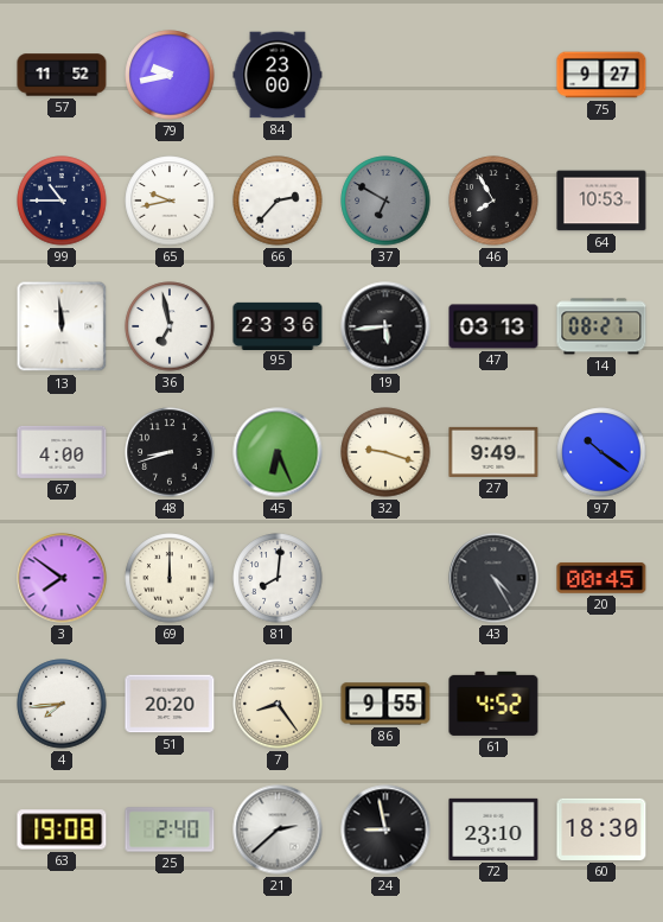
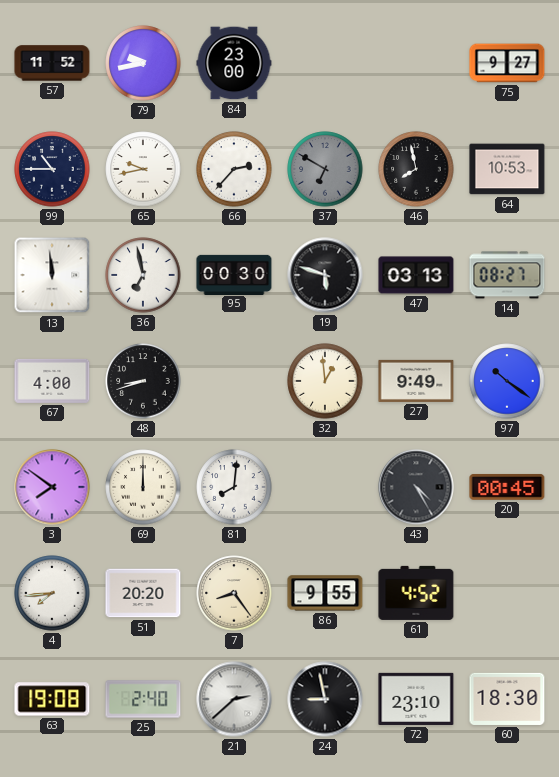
46: 7:55 -> 7:58
95: 23:36 -> 00:30
19: 5:44 -> 5:48
45: 6:26 -> none
32: 9:18 -> 12:59
